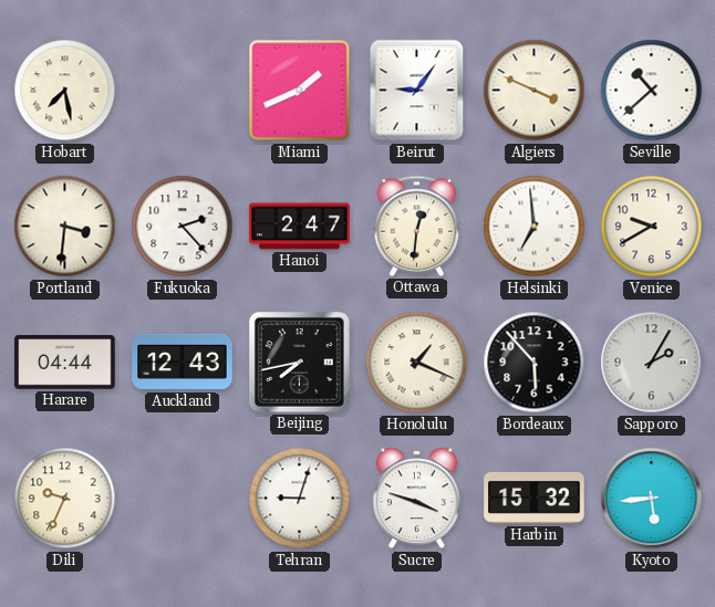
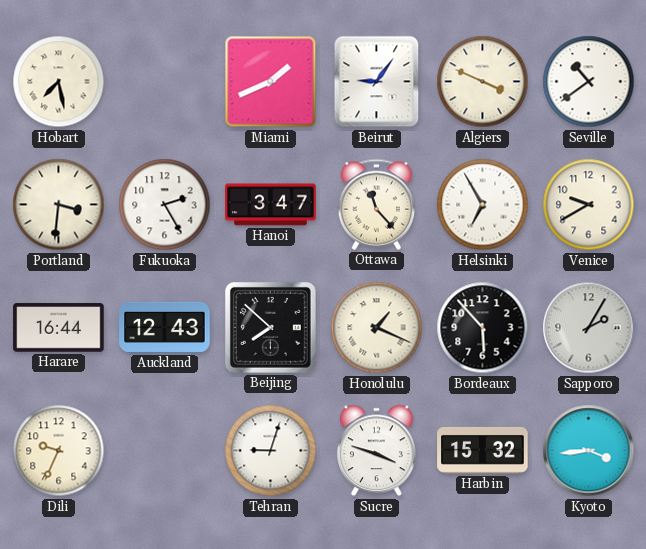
Seville: 10:38 -> 10:39
Fukuoka: 2:23 -> 2:25
Hanoi: 2:47 -> 3:47
Ottawa: 12:31 -> 11:23
Helsinki: 6:59 -> 6:55
Harare: 04:44 -> 16:44
Beijing: 7:43 -> 7:52
Kyoto: 5:44 -> 3:44
